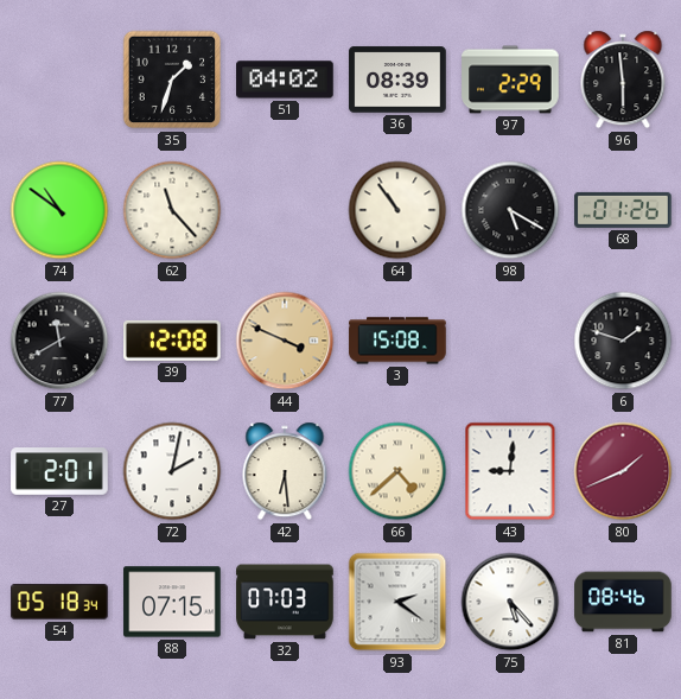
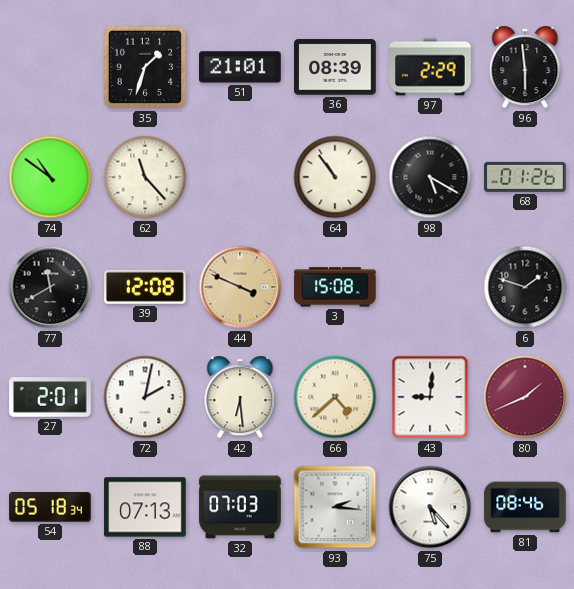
51: 04:02 -> 21:01
88: 07:15 -> 07:13
93: 2:21 -> 2:16
